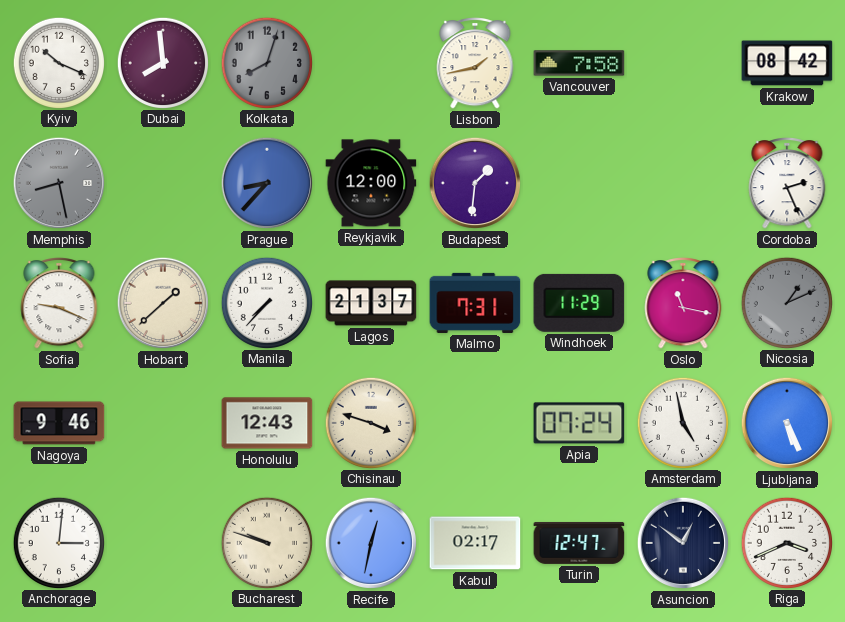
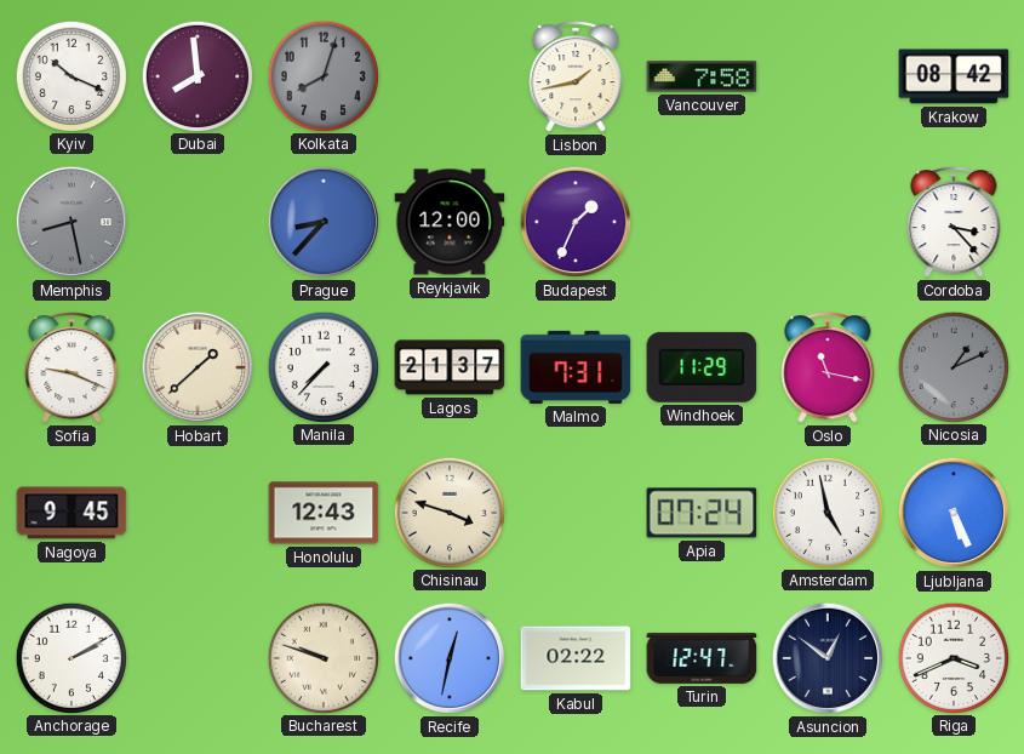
Budapest: 1:31 -> 1:34
Cordoba: 2:26 -> 3:23
Nagoya: 9:46 -> 9:45
Anchorage: 3:01 -> 2:10
Kabul: 02:17 -> 02:22
